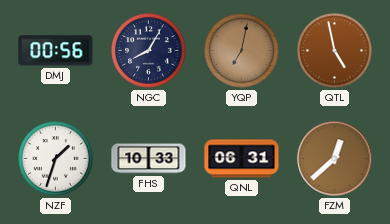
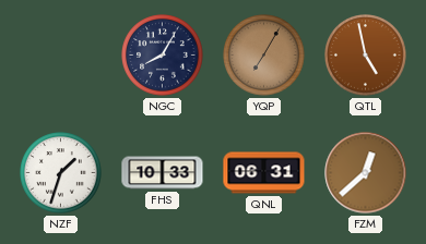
DMJ: 00:56 -> none
YQP: 7:02 -> 7:05
